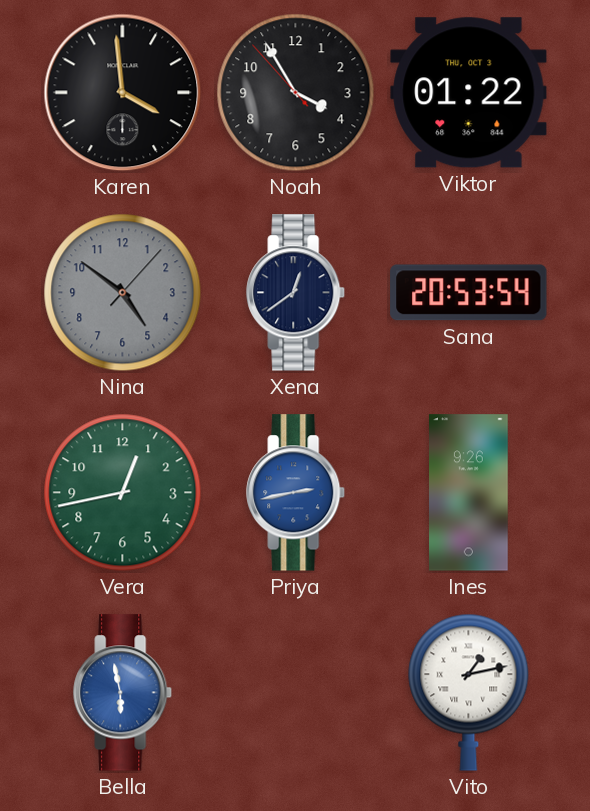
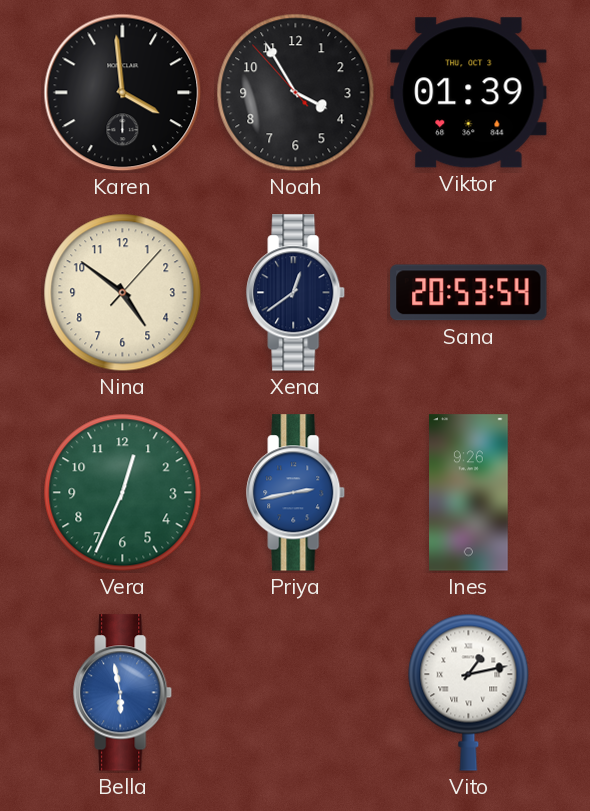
Viktor: 01:22 -> 01:39
Nina dial: grey -> cream
Vera: 12:43 -> 12:34
